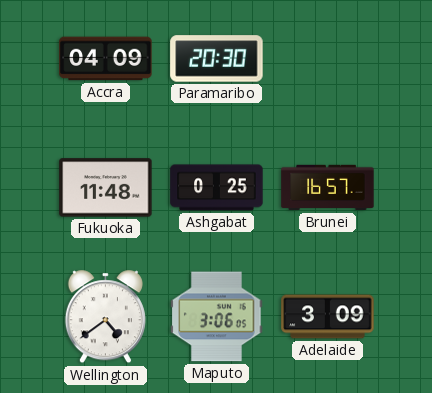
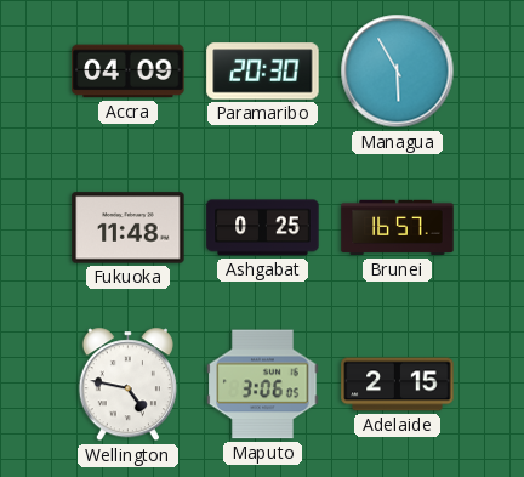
Managua: none -> 5:55
Wellington: 4:39 -> 4:47
Adelaide: 3:09 -> 2:15
